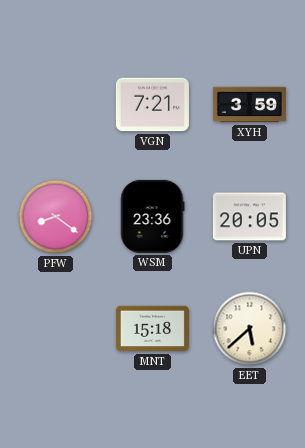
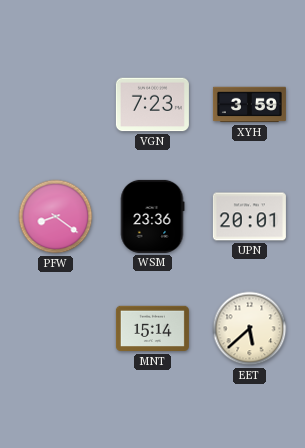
VGN: 7:21 -> 7:23
UPN: 20:05 -> 20:01
MNT: 15:18 -> 15:14
